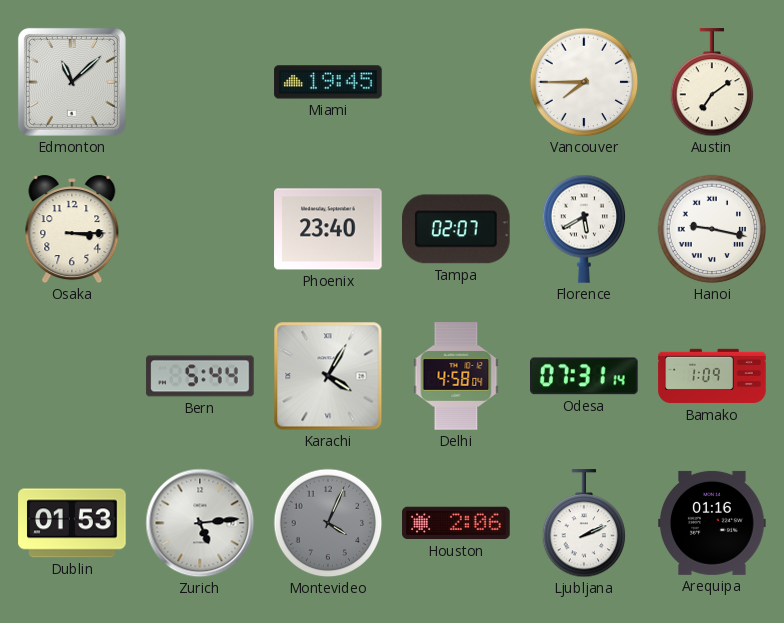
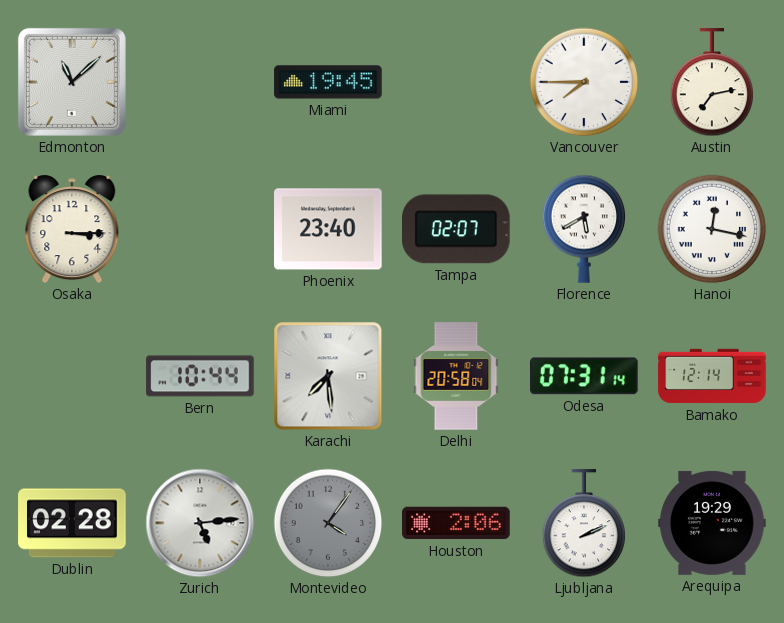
Austin: 7:09 -> 7:13
Hanoi: 9:17 -> 12:17
Bern: 5:44 -> 10:44
Karachi: 4:05 -> 7:29
Delhi: 4:58 -> 20:58
Bamako: 1:09 -> 12:14
Dublin: 01:53 -> 02:28
Montevideo: 4:04 -> 4:06
Arequipa: 01:16 -> 19:29
